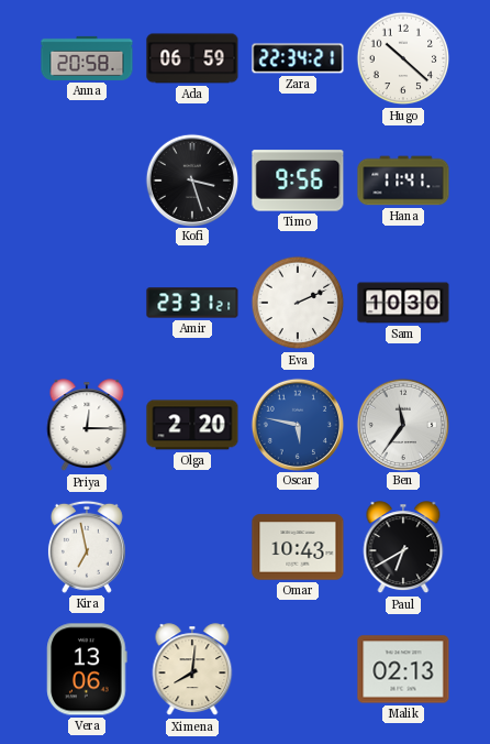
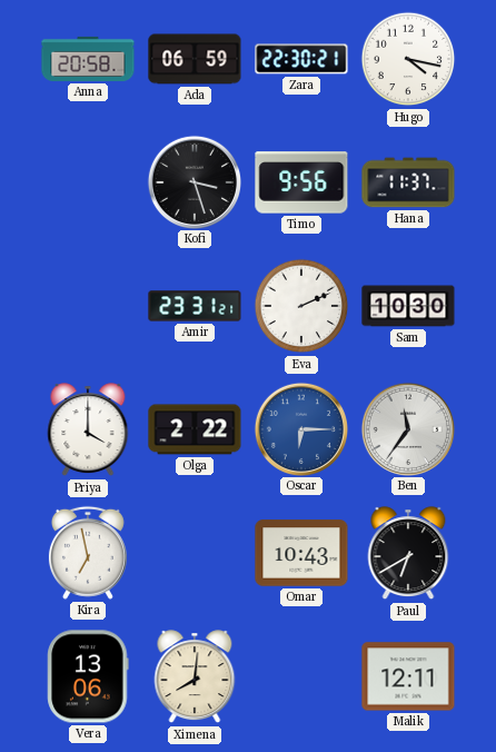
Zara: 22:34 -> 22:30
Hugo: 10:22 -> 4:17
Hana: 11:41 -> 11:37
Priya: 12:15 -> 4:00
Olga: 2:20 -> 2:22
Oscar: 5:47 -> 6:15
Malik: 02:13 -> 12:11
